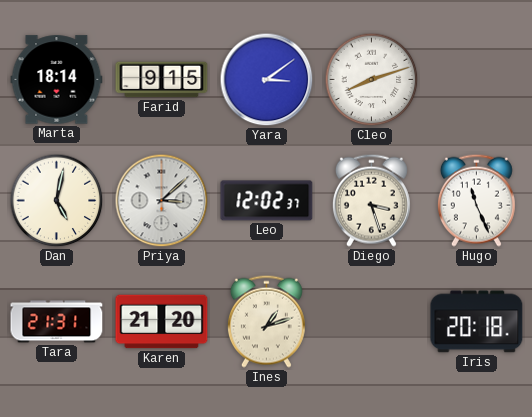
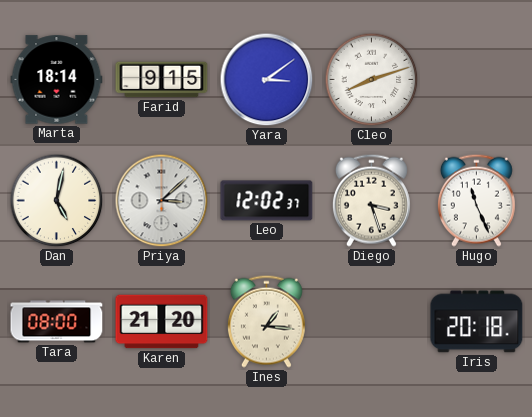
Tara: 21:31 -> 08:00
Ines: 1:12 -> 1:16
